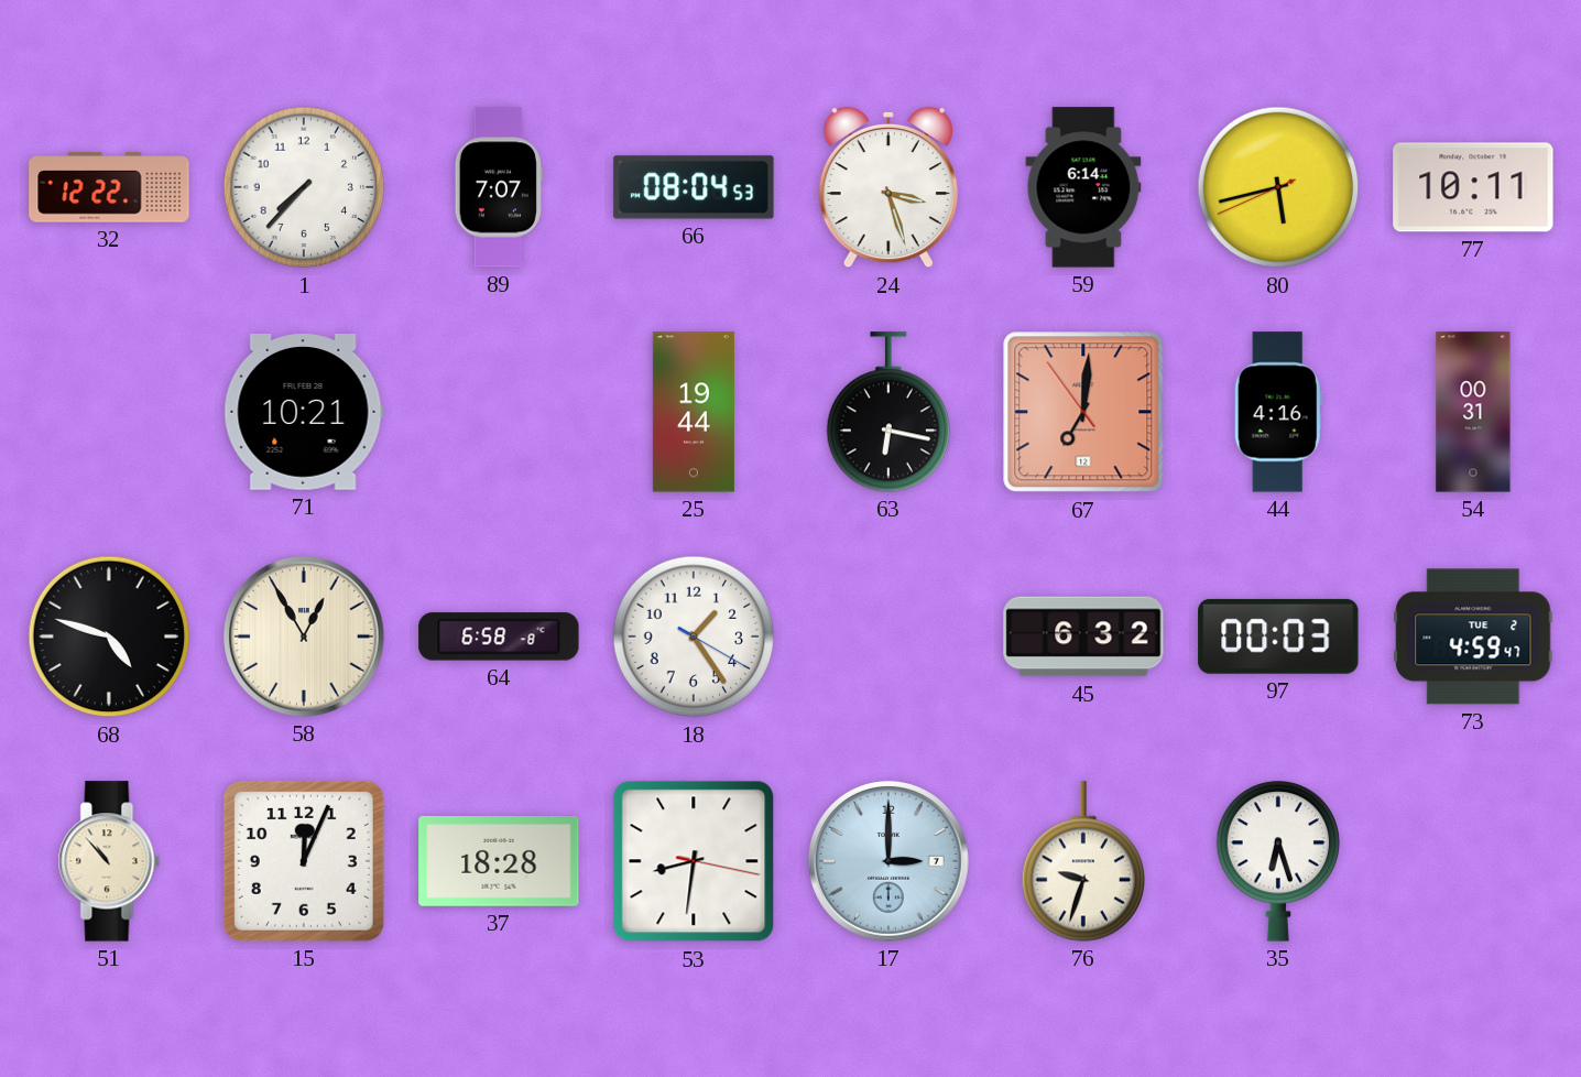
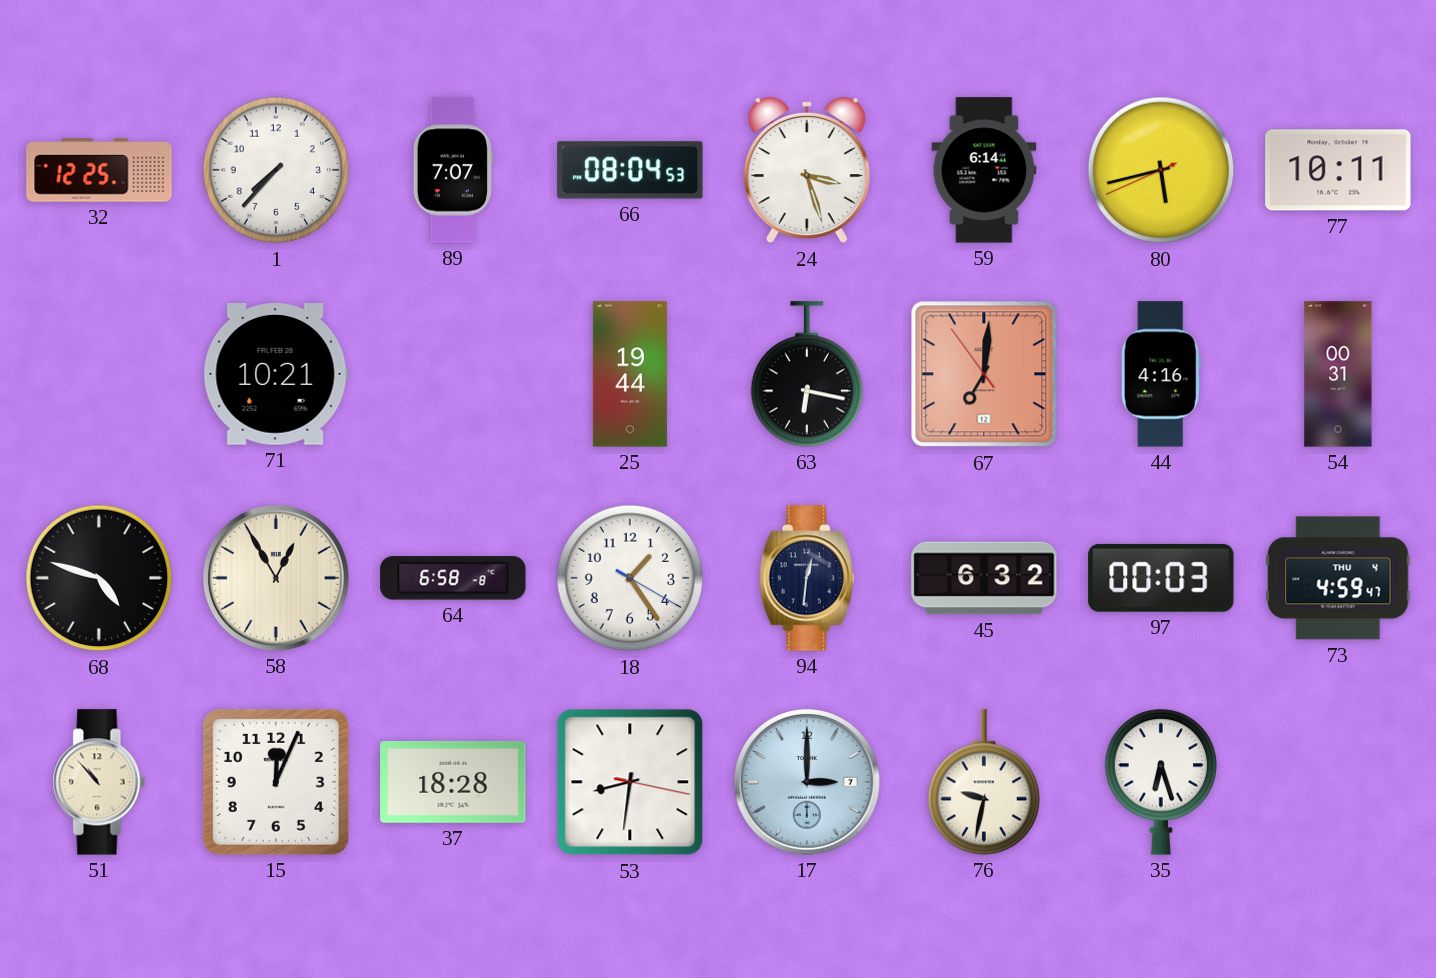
32: 12:22 -> 12:25
94: none -> 12:31
73 date: TUE 2 -> THU 4
76: 9:33 -> 9:32
